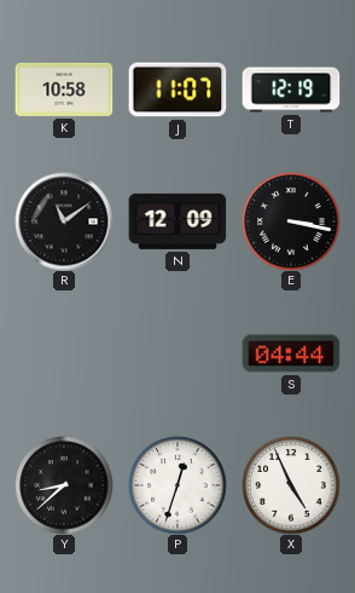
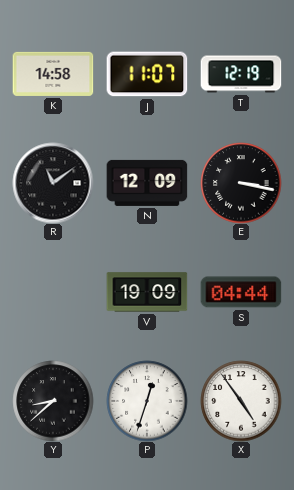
K: 10:58 -> 14:58
V: none -> 19:09
X: 4:56 -> 4:54
